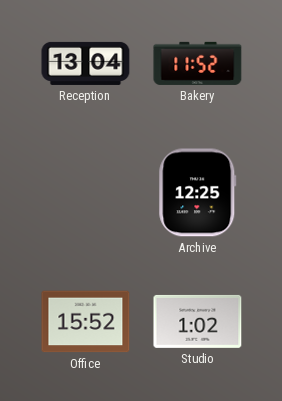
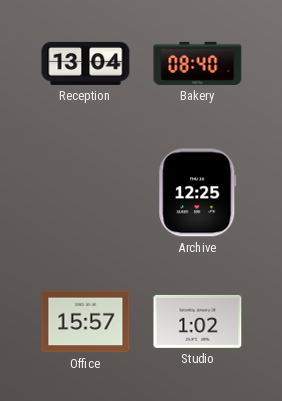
Bakery: 11:52 -> 08:40
Office: 15:52 -> 15:57
